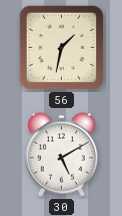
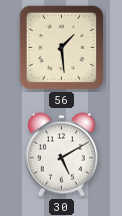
56: 1:32 -> 1:29
